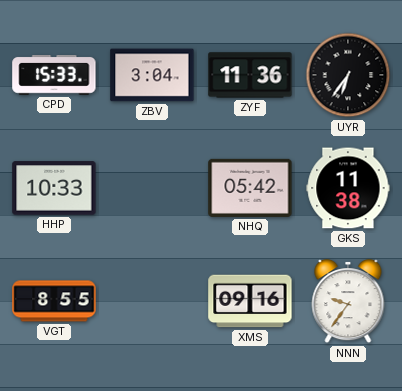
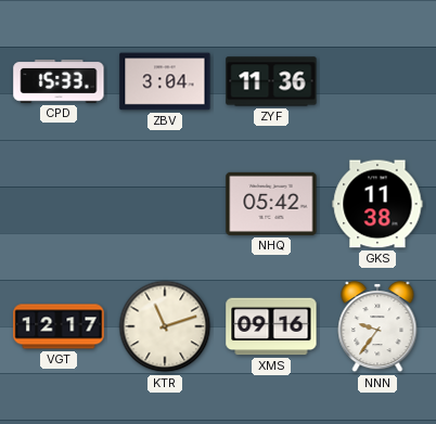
UYR: 6:36 -> none
HHP: 10:33 -> none
VGT: 8:55 -> 12:17
KTR: none -> 11:12
